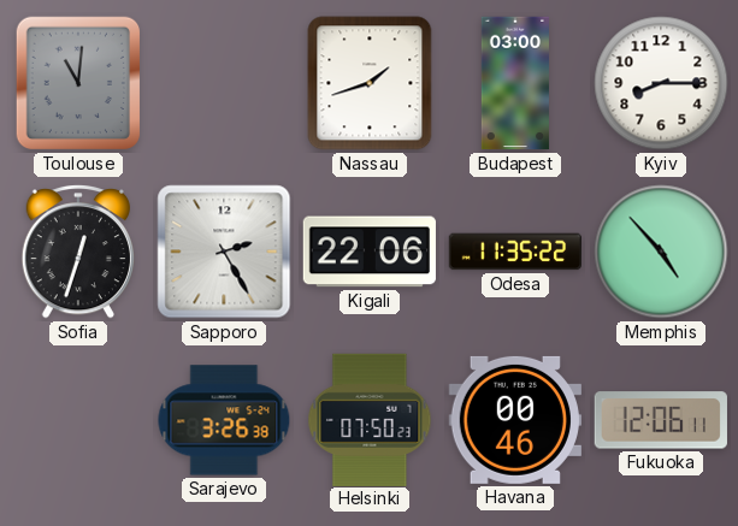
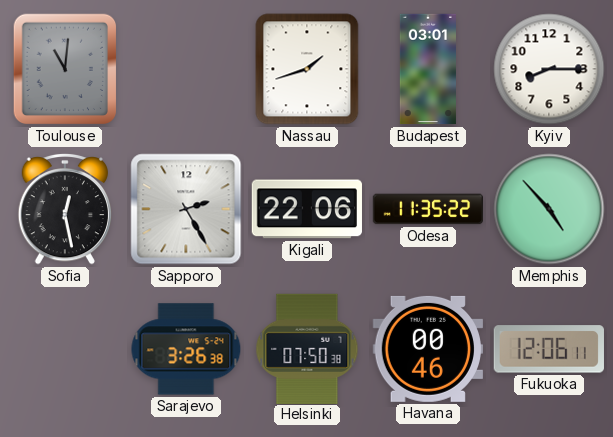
Budapest: 03:00 -> 03:01
Sofia: 12:33 -> 12:28
Helsinki: 07:50:23 -> 07:50:38
